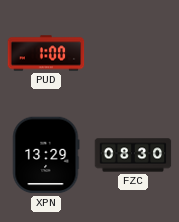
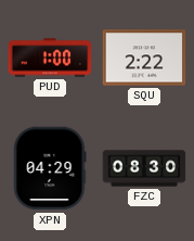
SQU: none -> 2:22
XPN: 13:29 -> 04:29
